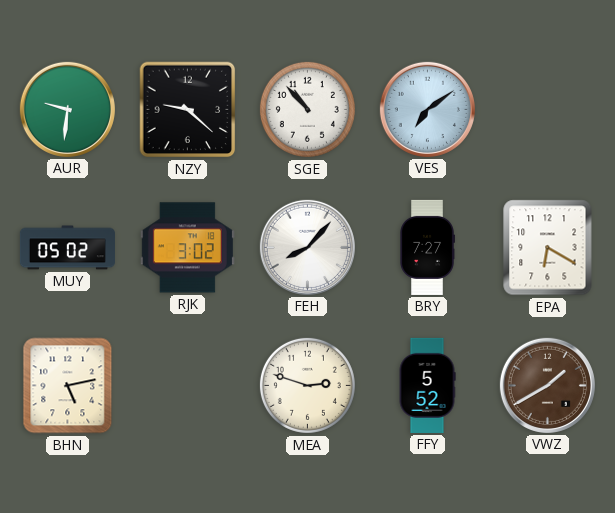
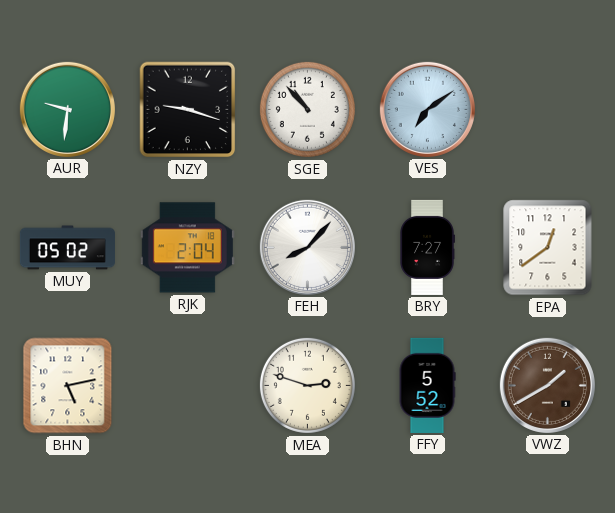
NZY: 9:22 -> 9:18
RJK: 3:02 -> 2:04
EPA: 6:20 -> 12:39
